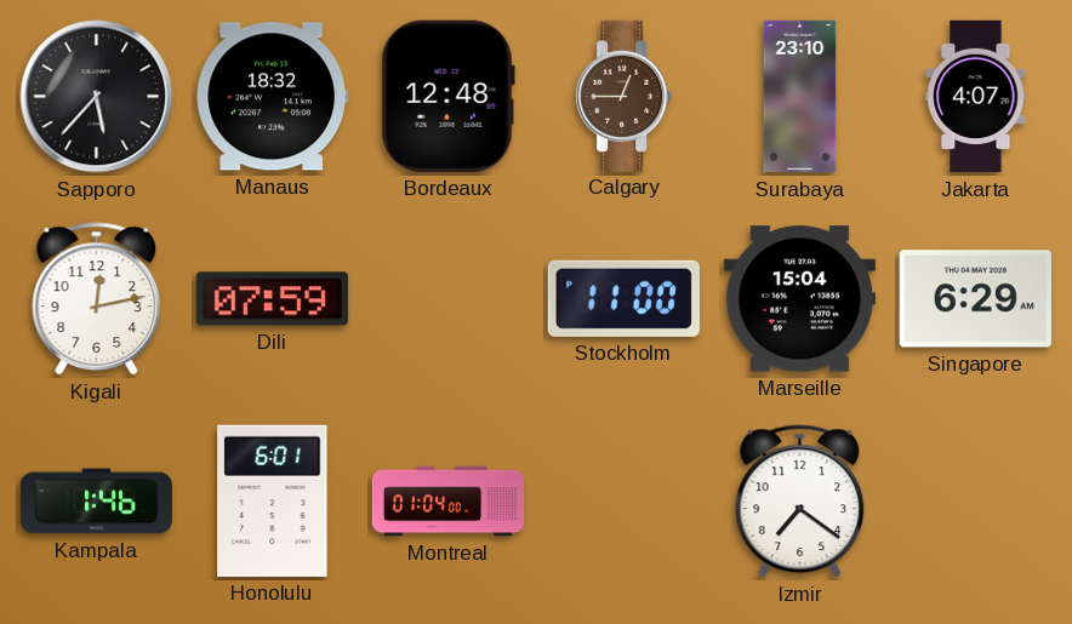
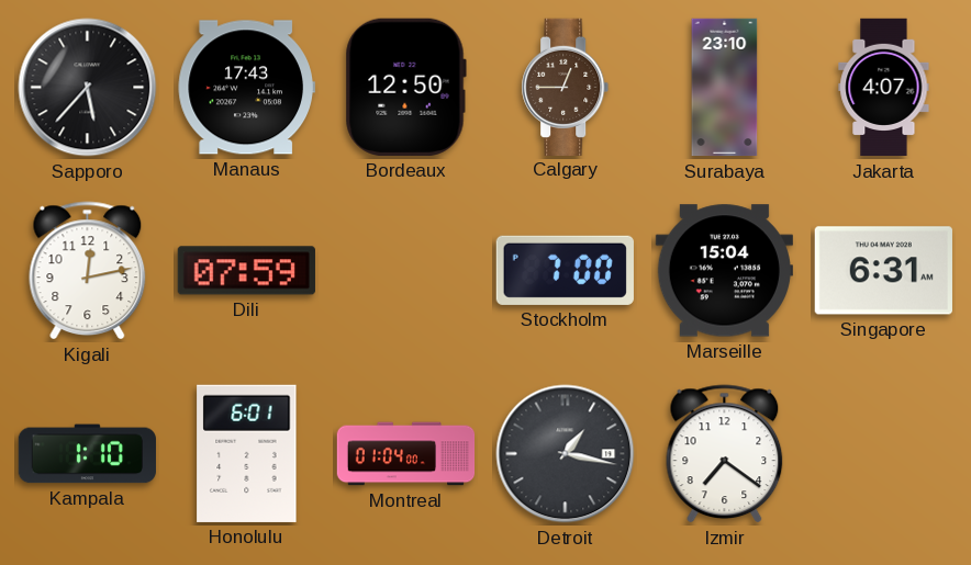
Manaus: 18:32 -> 17:43
Bordeaux: 12:48 -> 12:50
Stockholm: 11:00 -> 7:00
Singapore: 6:29 -> 6:31
Kampala: 1:46 -> 1:10
Detroit: none -> 1:17
